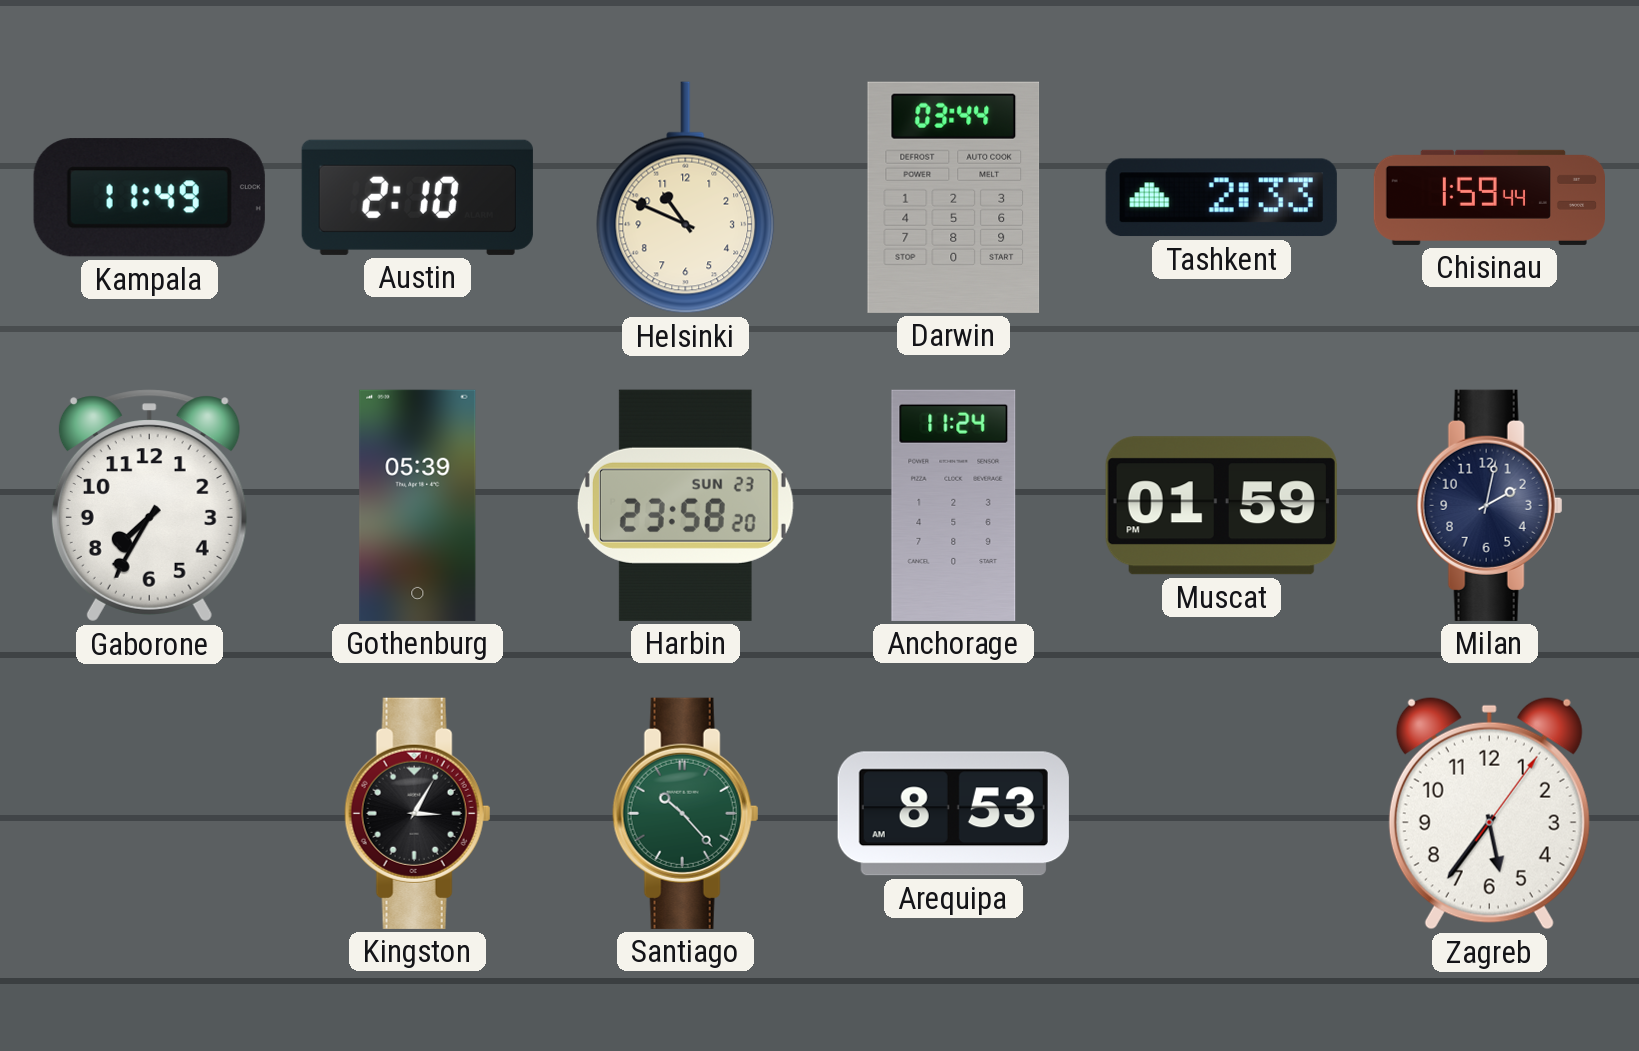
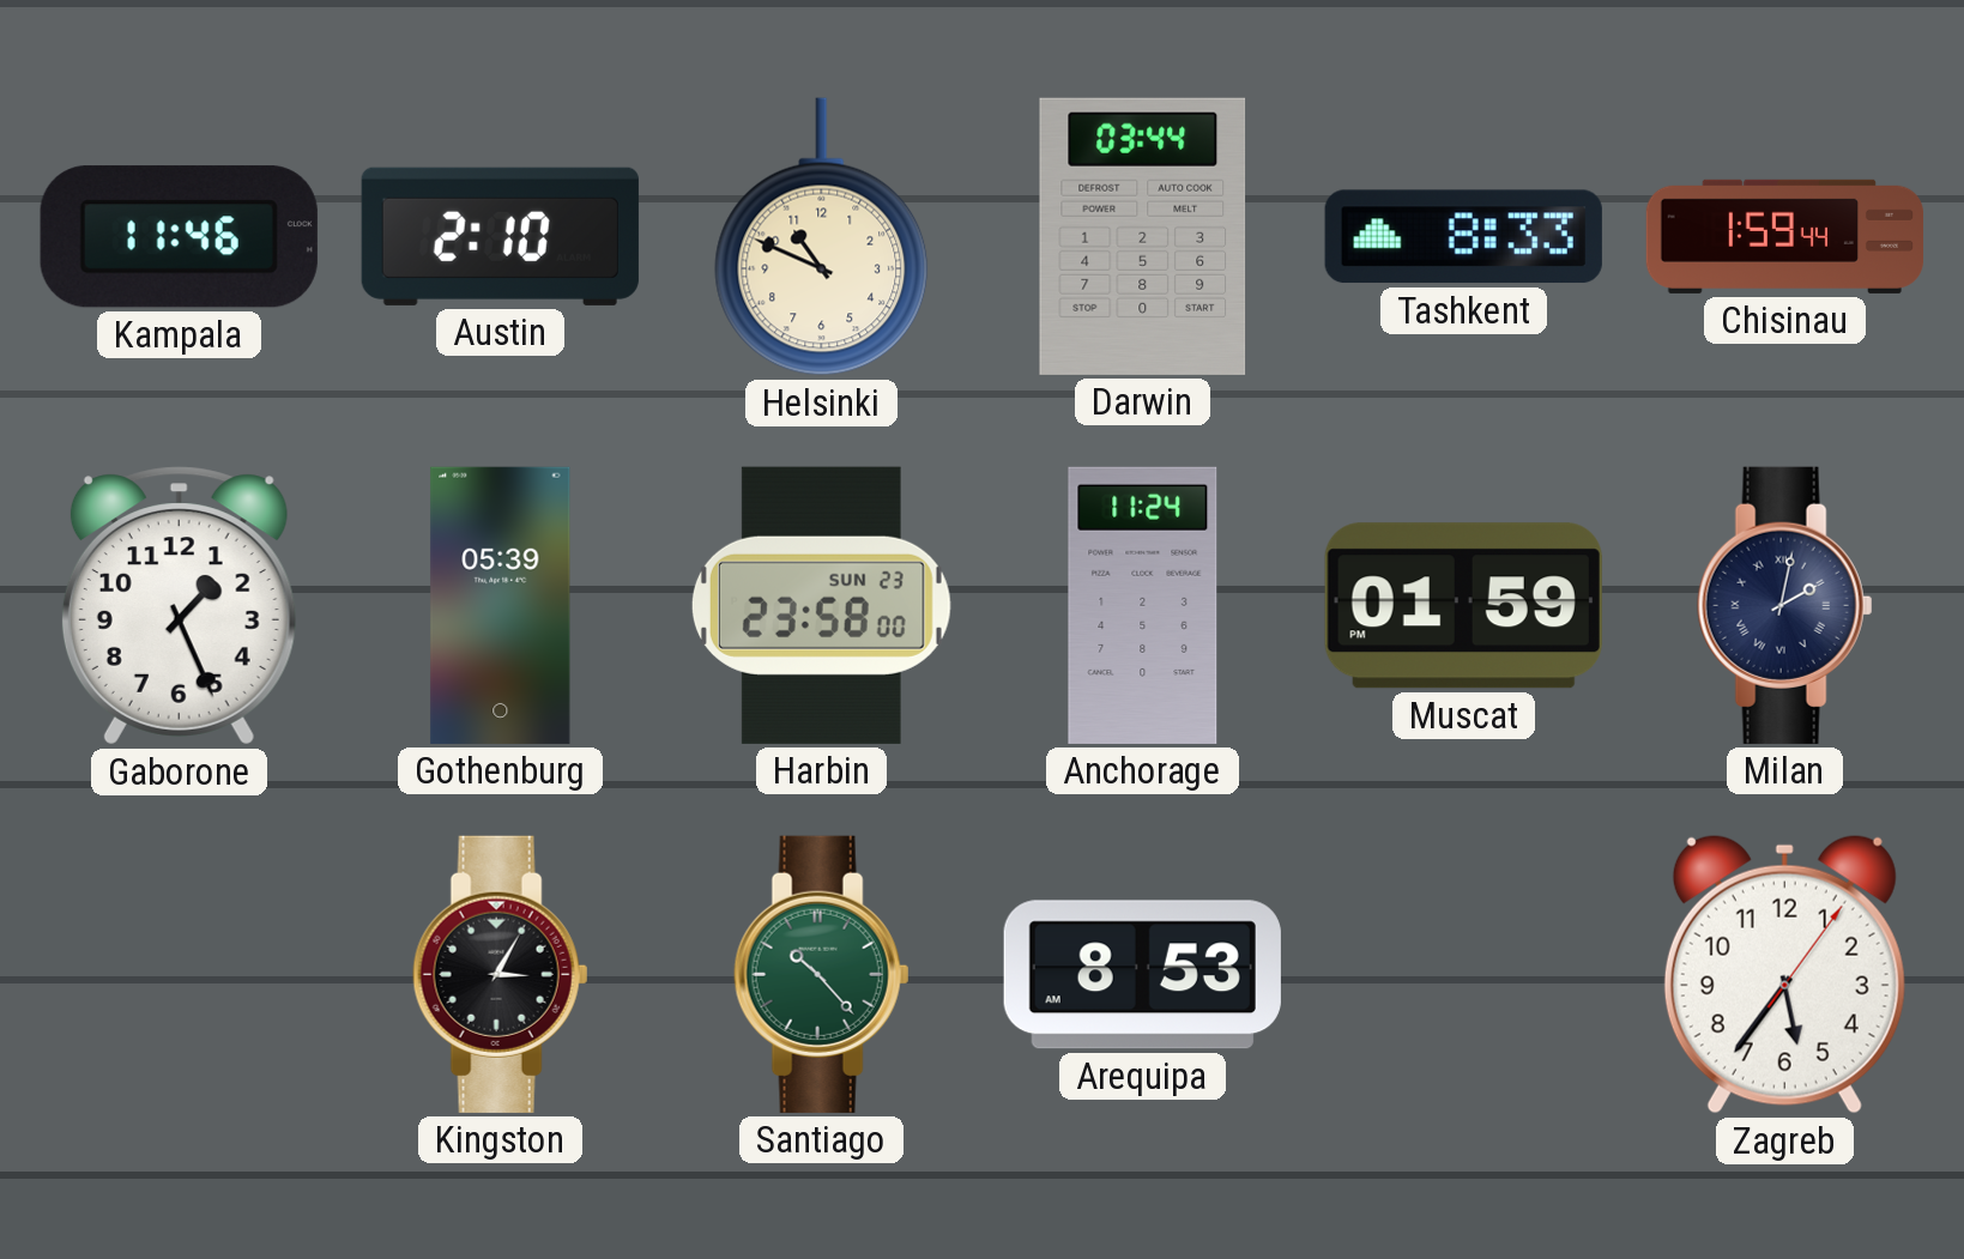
Kampala: 11:49 -> 11:46
Tashkent: 2:33 -> 8:33
Gaborone: 7:35 -> 1:26
Harbin: 23:58:20 -> 23:58:00
Milan numerals: Arabic -> Roman
